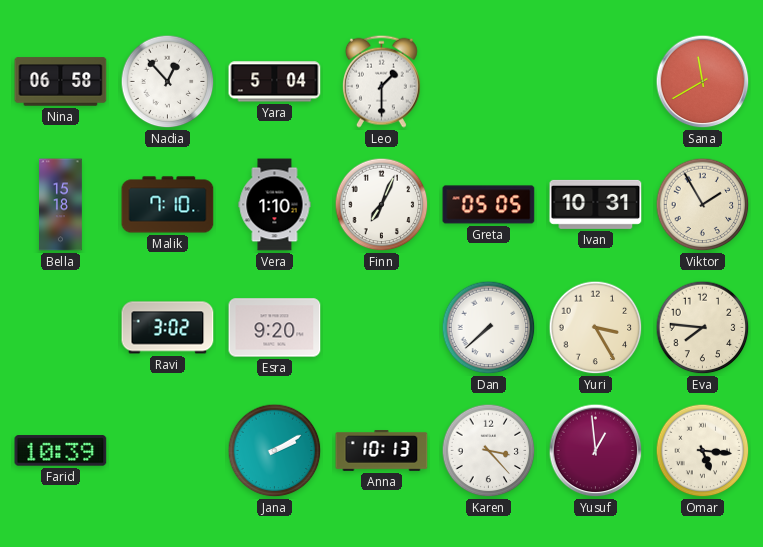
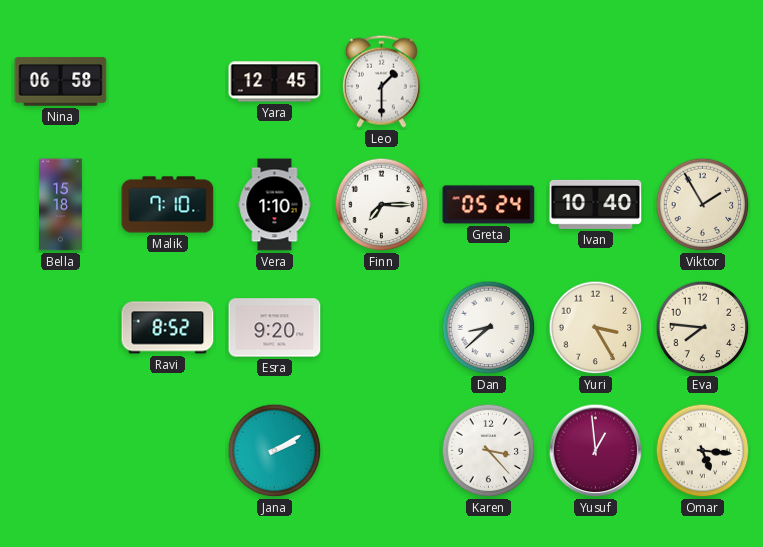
Nadia: 12:53 -> none
Yara: 5:04 -> 12:45
Sana: 11:40 -> none
Finn: 7:04 -> 7:15
Greta: 05:05 -> 05:24
Ivan: 10:31 -> 10:40
Ravi: 3:02 -> 8:52
Dan: 7:38 -> 8:38
Farid: 10:39 -> none
Anna: 10:13 -> none
